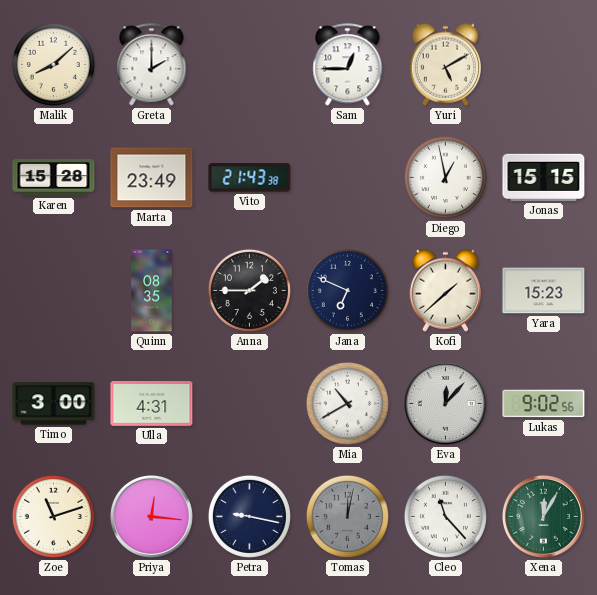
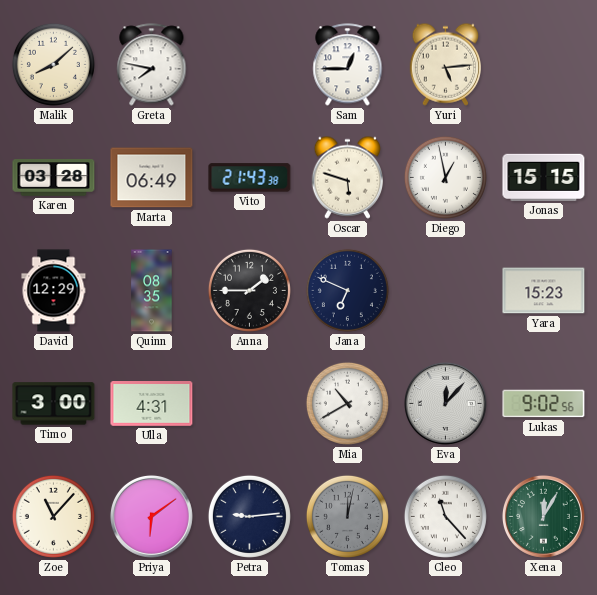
Greta: 2:00 -> 7:47
Yuri: 5:10 -> 5:14
Karen: 15:28 -> 03:28
Marta: 23:49 -> 06:49
Oscar: none -> 5:48
David: none -> 12:29
Kofi: 1:38 -> none
Zoe: 11:12 -> 11:07
Priya: 12:16 -> 6:09
Petra: 9:17 -> 9:14
